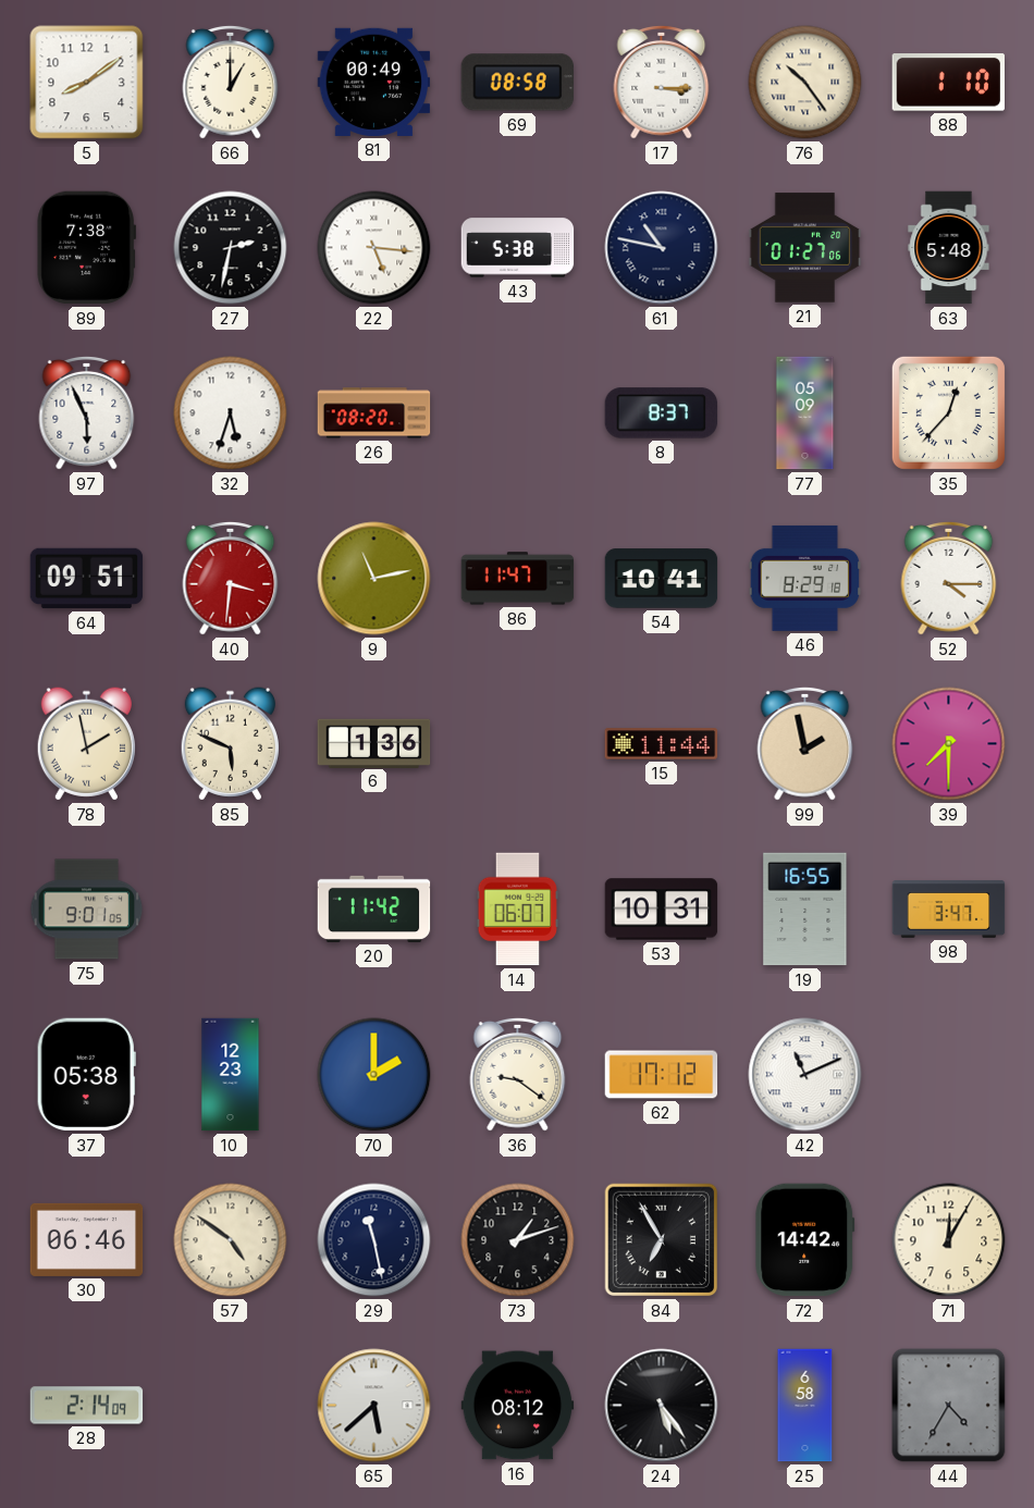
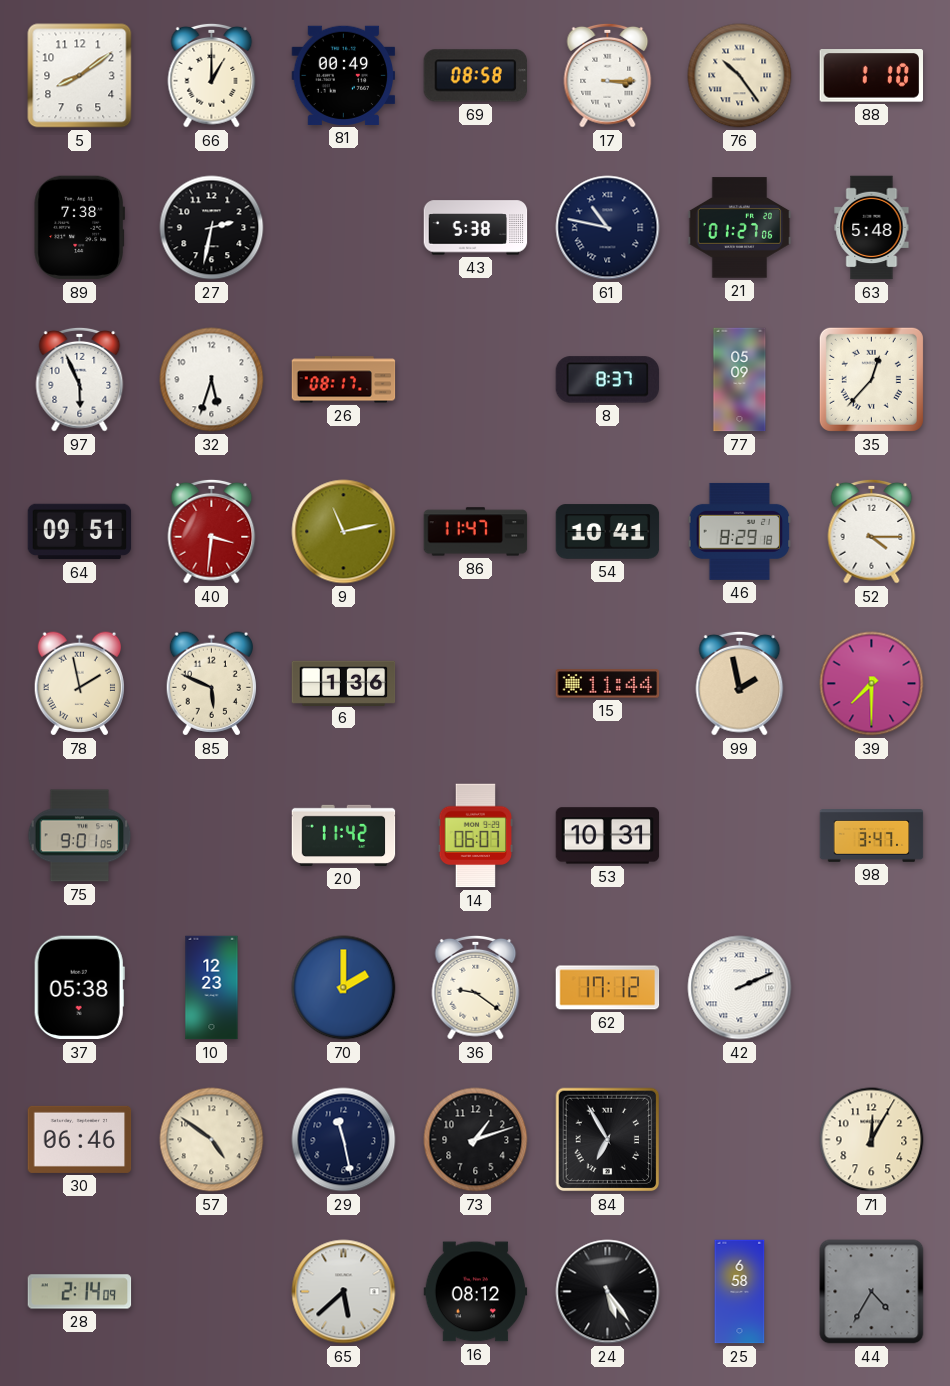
22: 5:16 -> none
26: 08:20 -> 08:17
19: 16:55 -> none
42: 11:11 -> 2:11
72: 14:42 -> none
